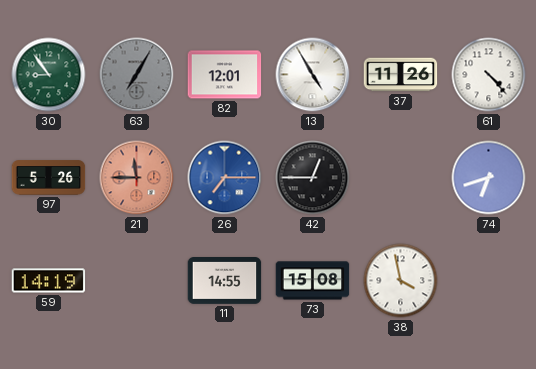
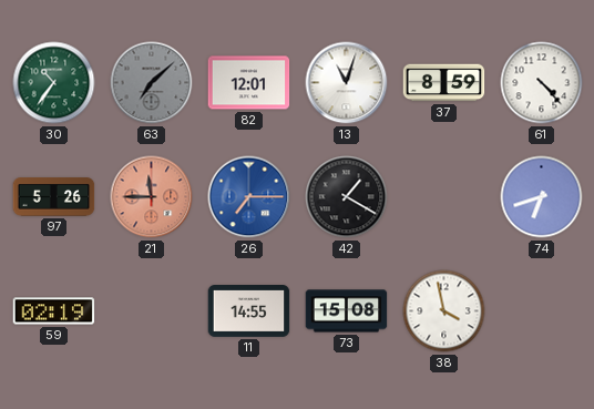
30: 8:54 -> 10:36
63: 7:05 -> 7:08
13: 4:55 -> 11:03
37: 11:26 -> 8:59
42: 12:45 -> 1:20
59: 14:19 -> 02:19
